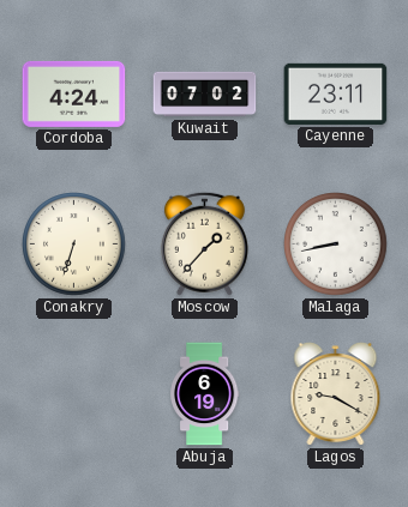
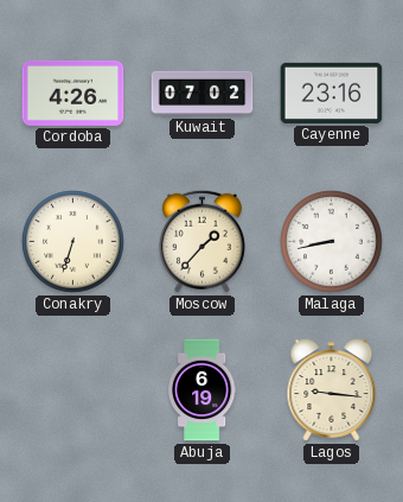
Cordoba: 4:24 -> 4:26
Cayenne: 23:11 -> 23:16
Lagos: 9:20 -> 9:16
